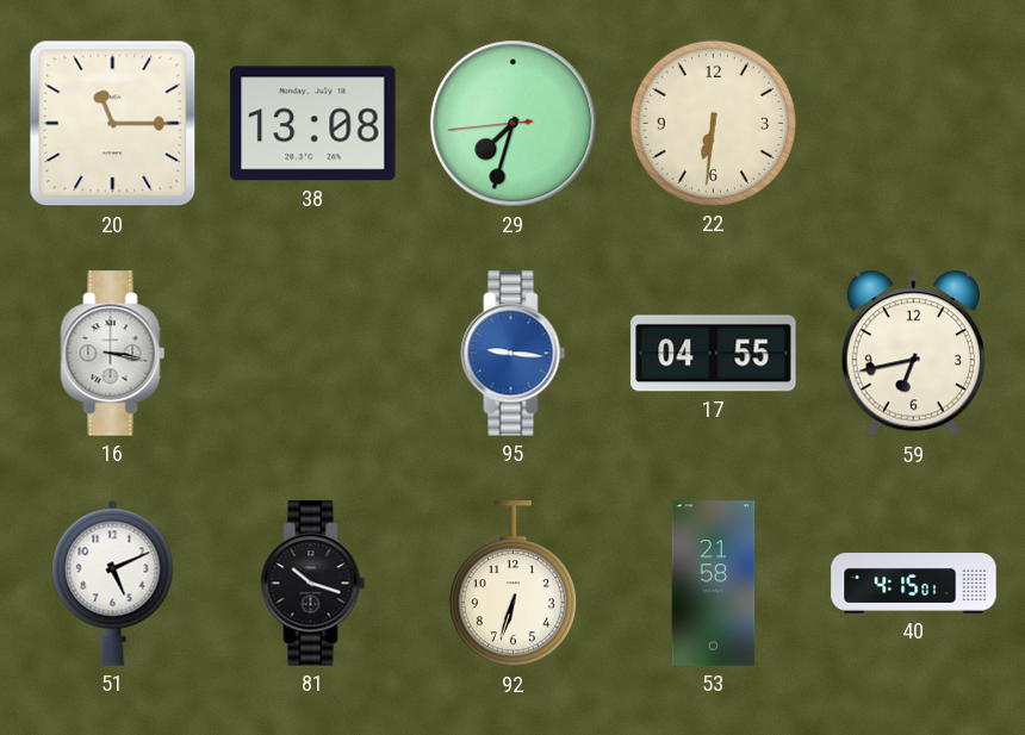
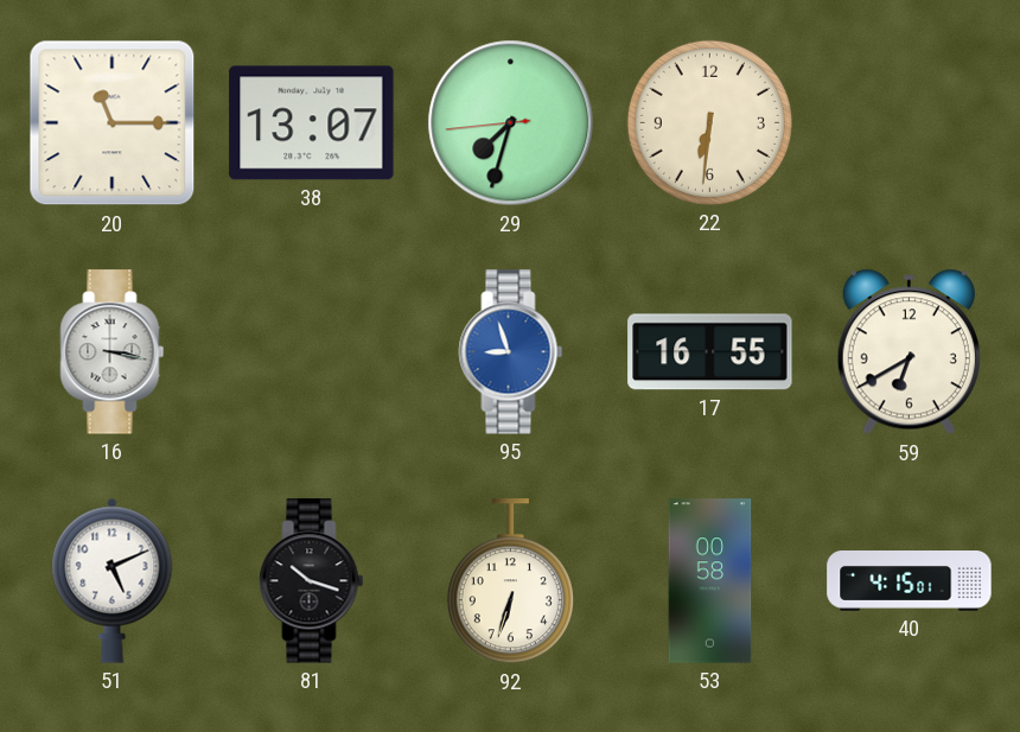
38: 13:08 -> 13:07
95: 9:16 -> 8:57
17: 04:55 -> 16:55
59: 6:43 -> 6:40
53: 21:58 -> 00:58
